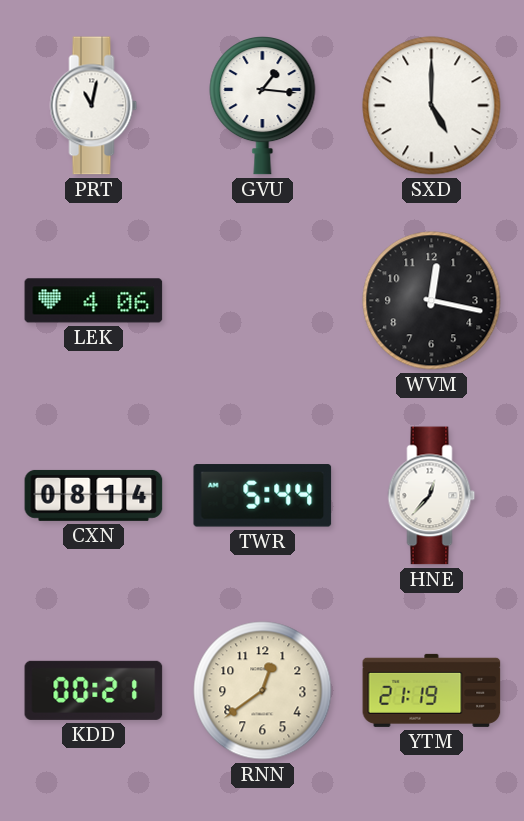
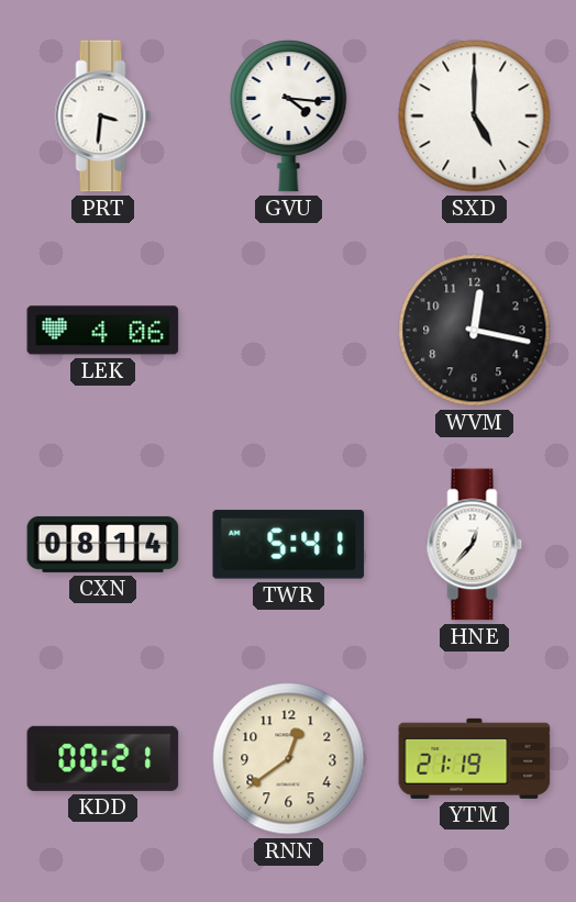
PRT: 11:02 -> 3:31
GVU: 1:16 -> 4:16
TWR: 5:44 -> 5:41
